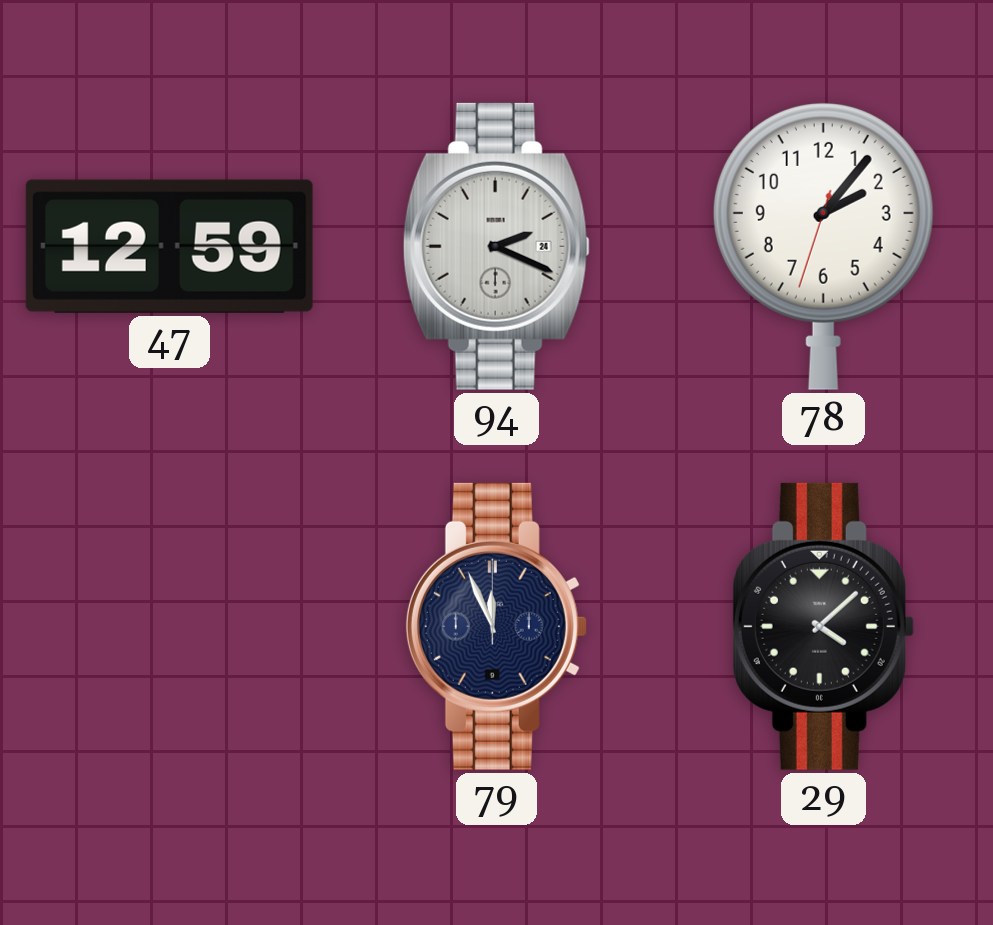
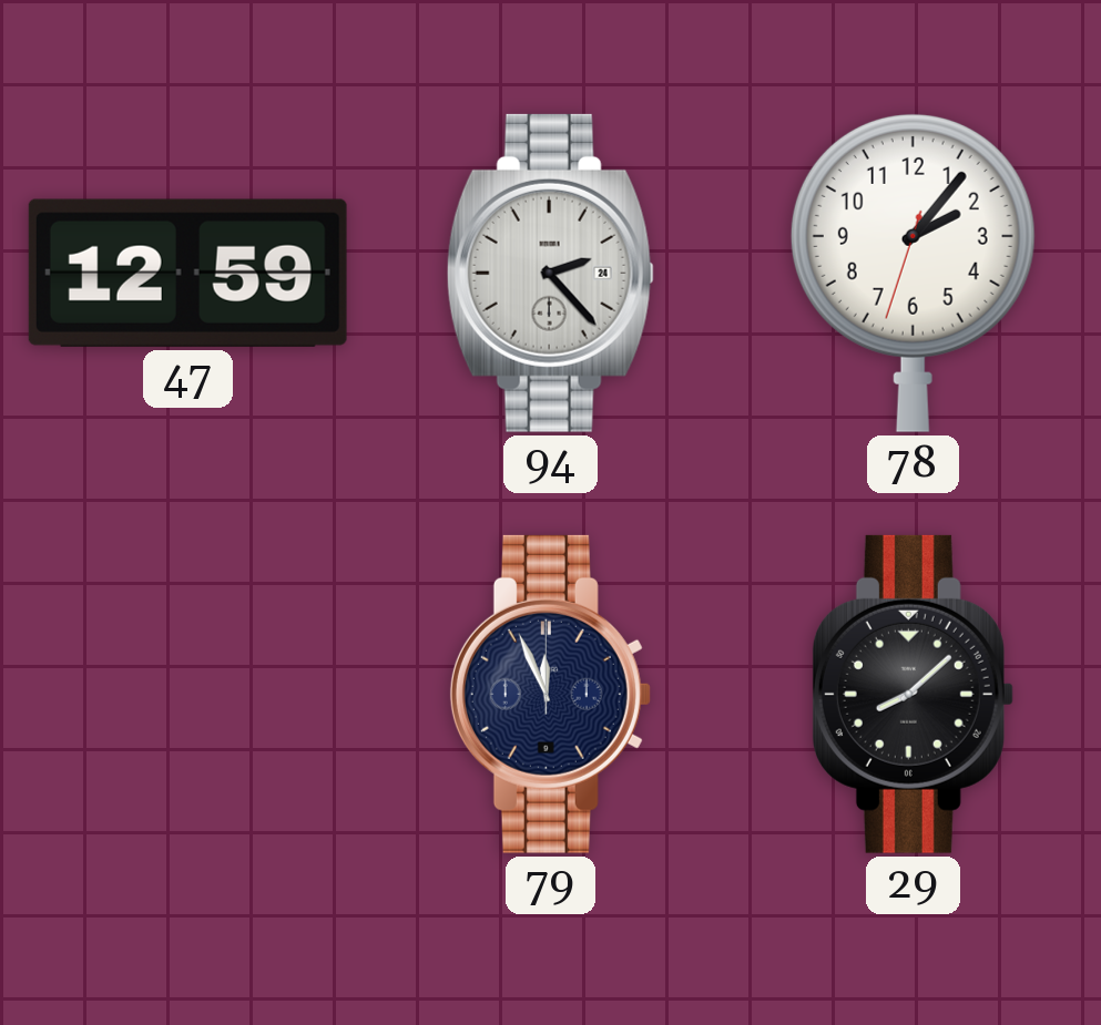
94: 2:19 -> 2:23
29: 4:08 -> 8:08
